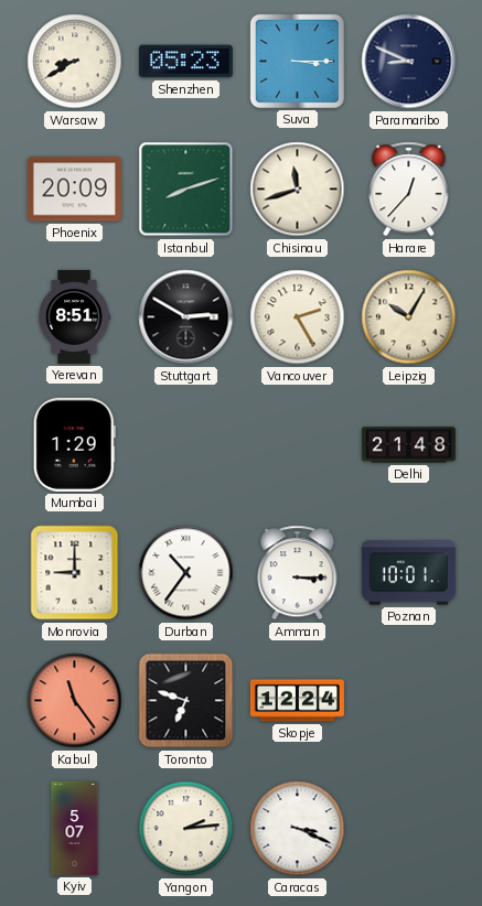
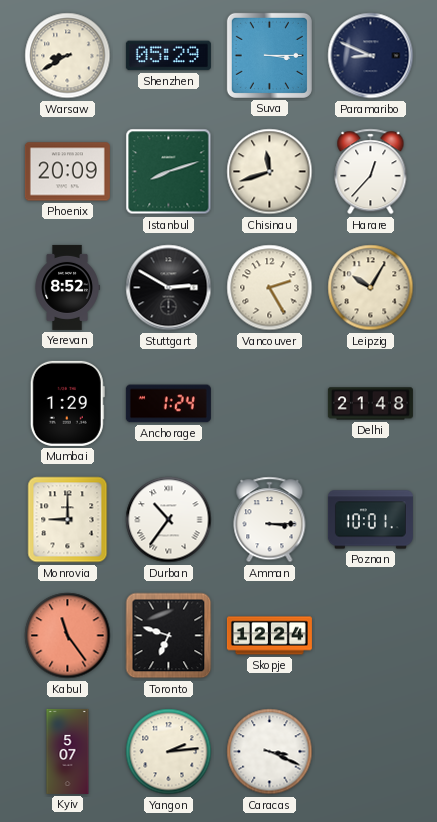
Shenzhen: 05:23 -> 05:29
Yerevan: 8:51 -> 8:52
Anchorage: none -> 1:24
